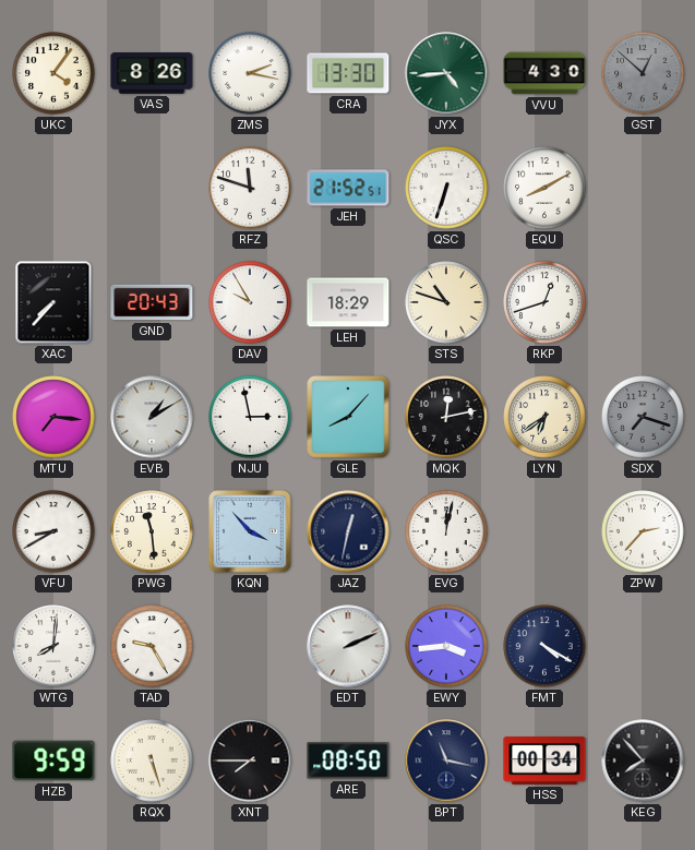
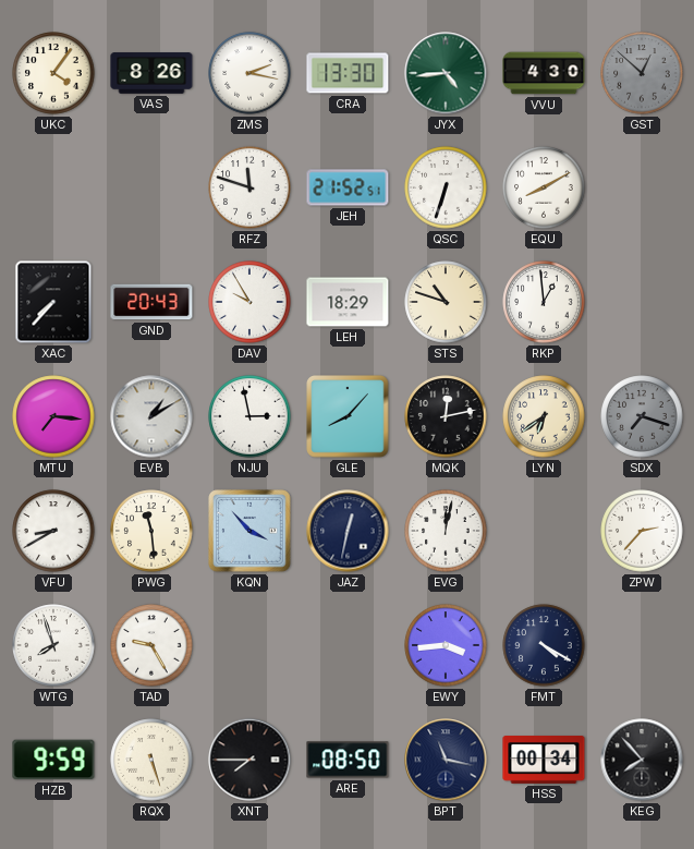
RKP: 12:42 -> 12:59
WTG: 8:01 -> 7:57
EDT: 2:11 -> none
